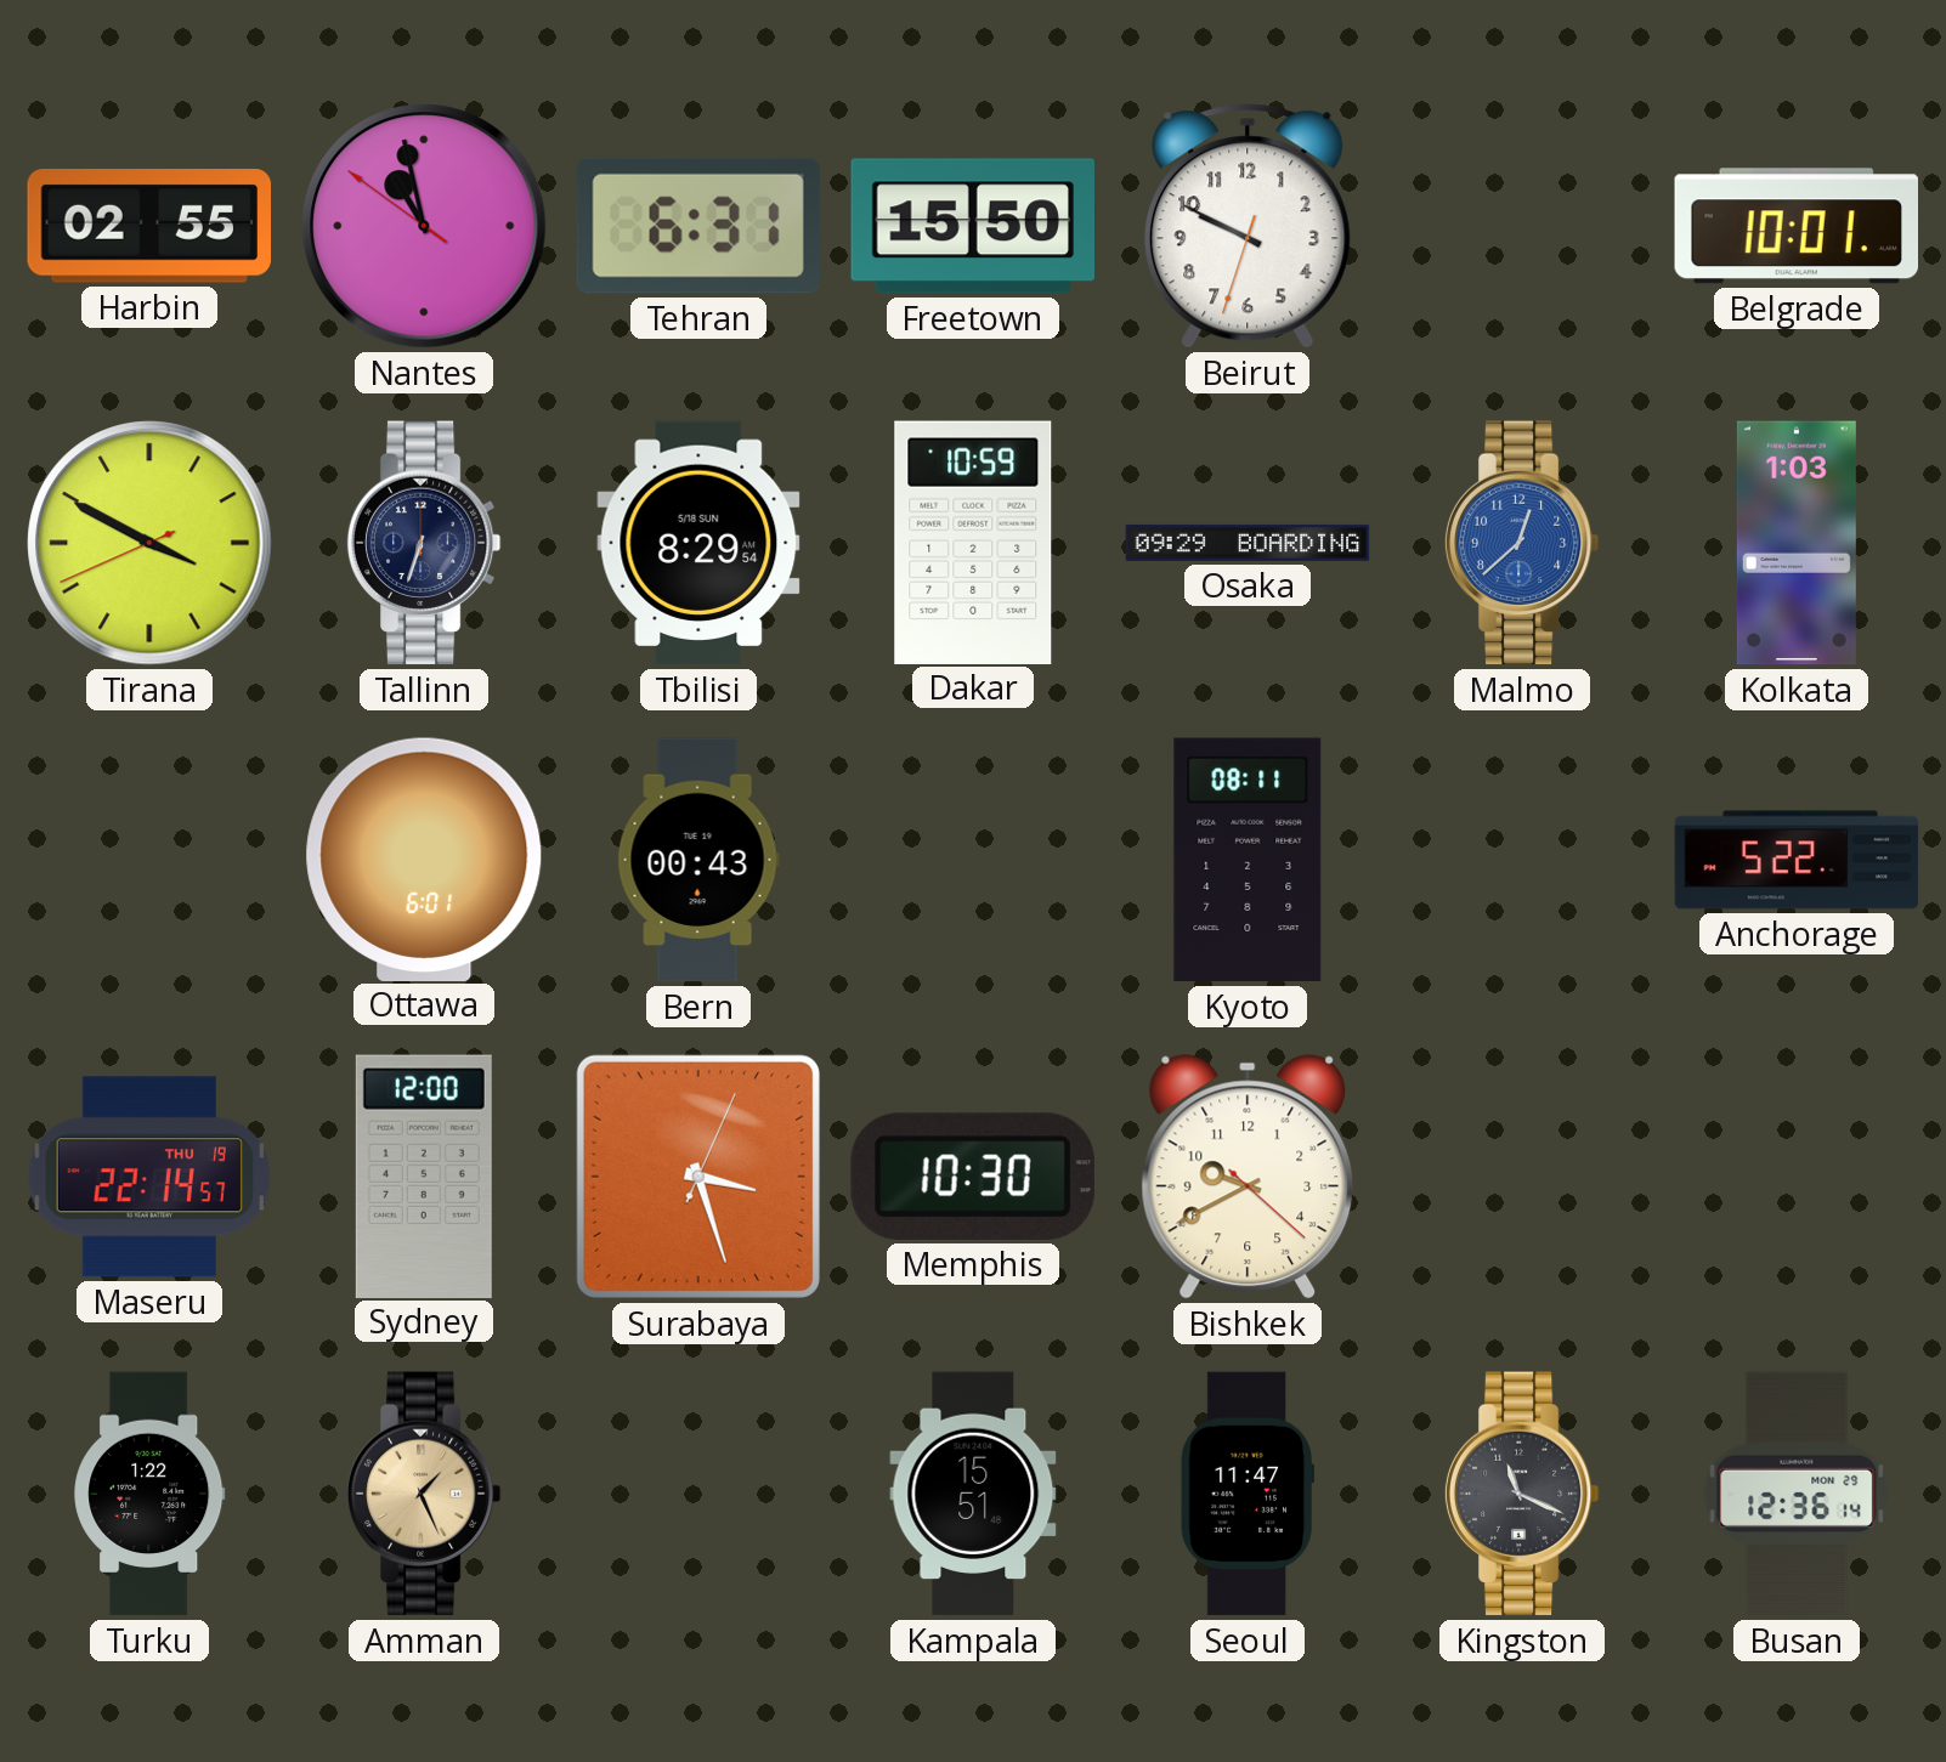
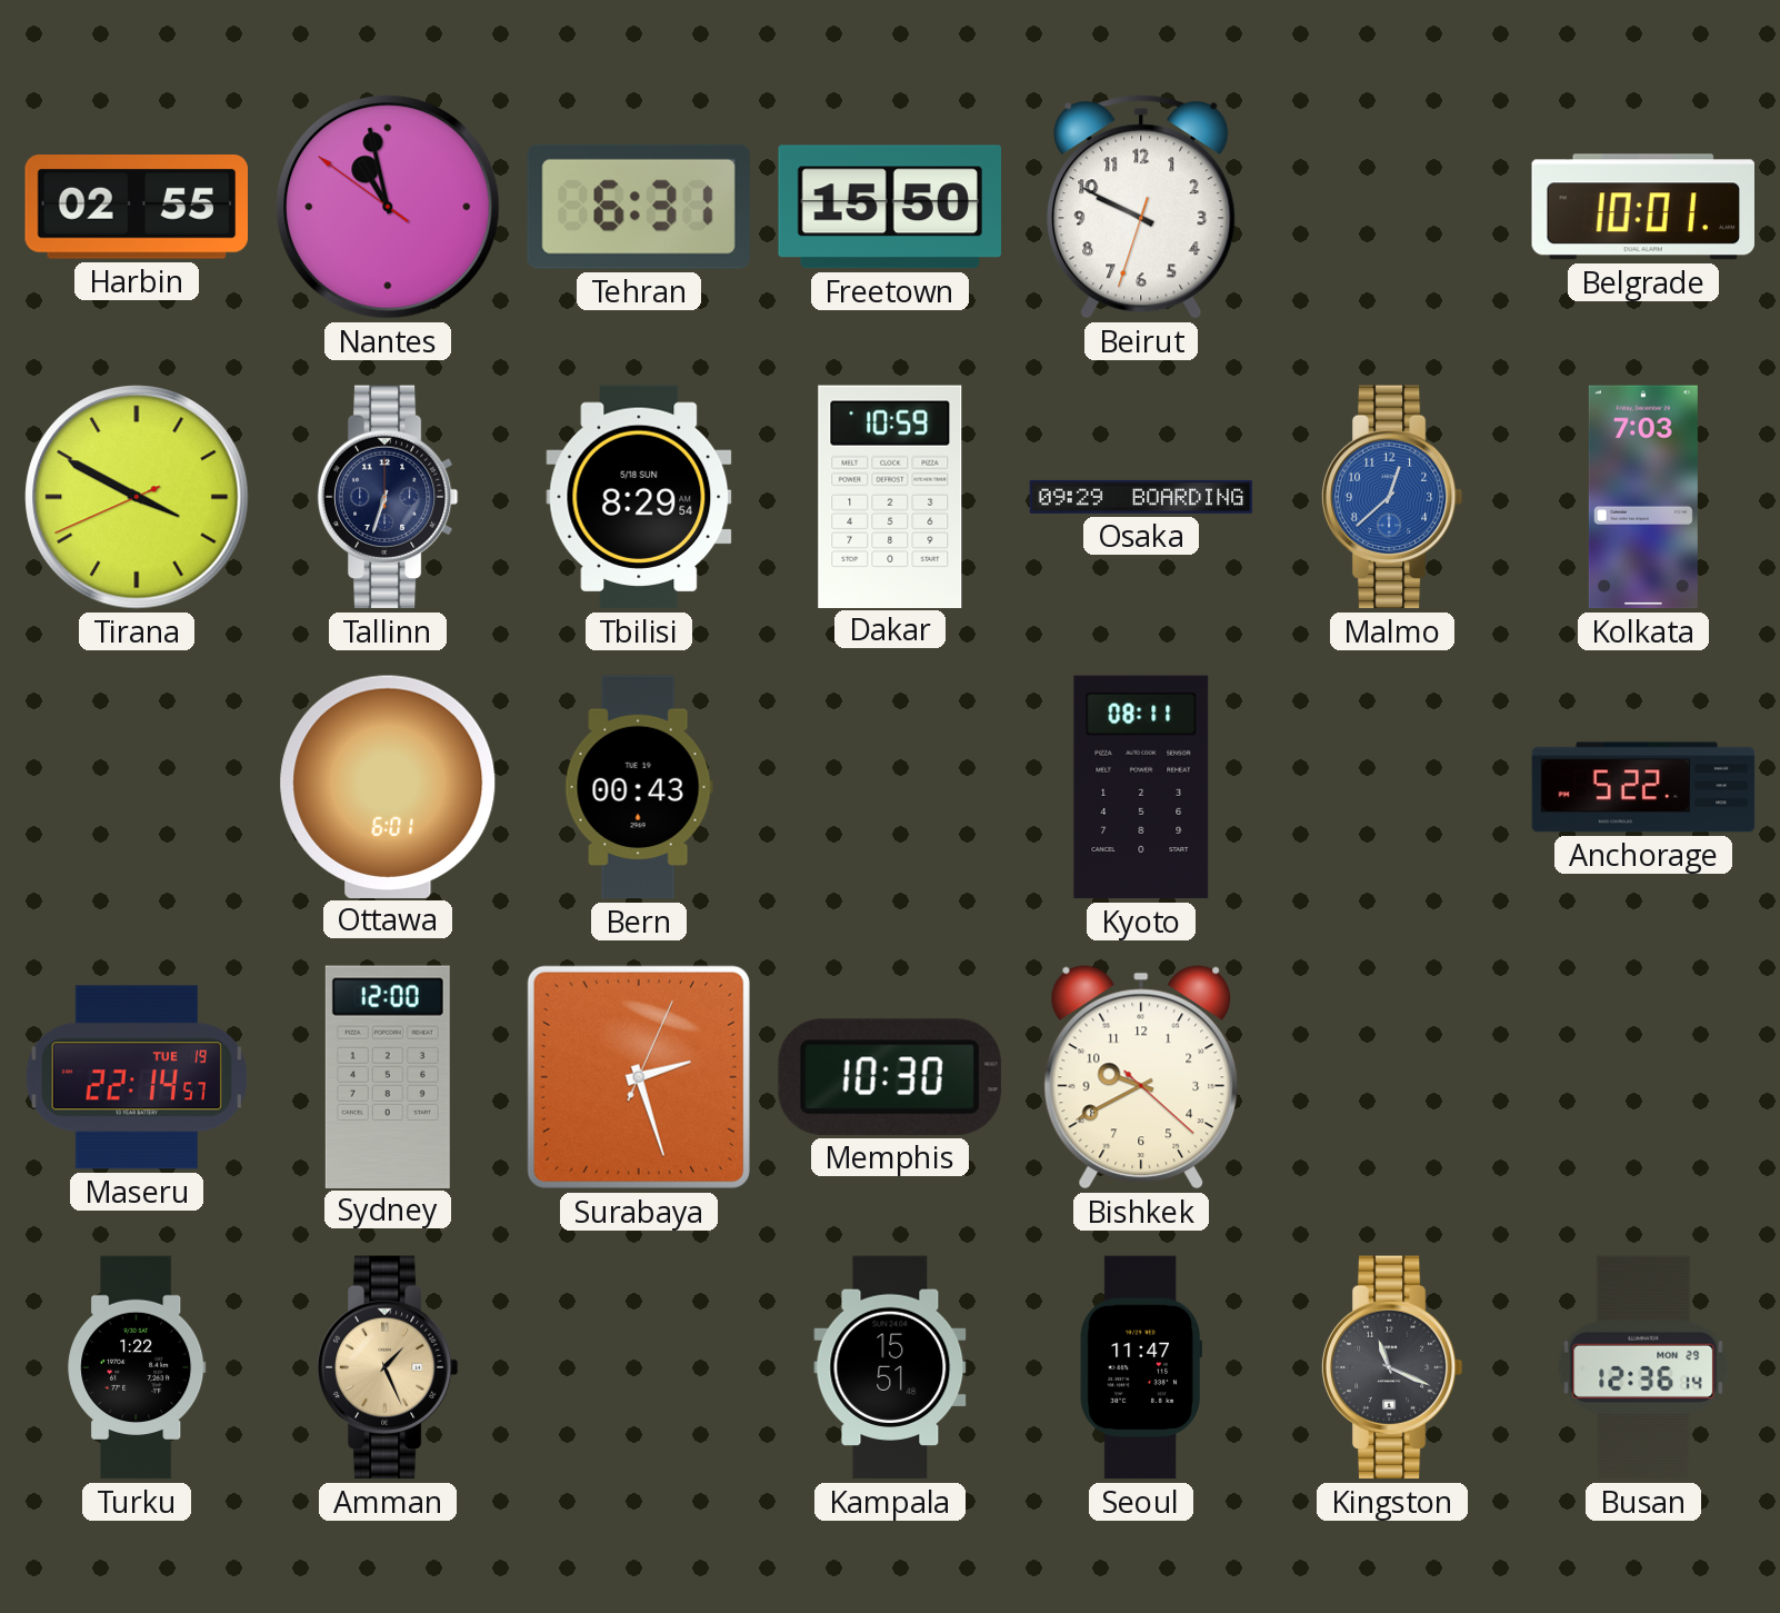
Kolkata: 1:03 -> 7:03
Maseru date: THU 19 -> TUE 19
Surabaya: 3:27 -> 2:27
